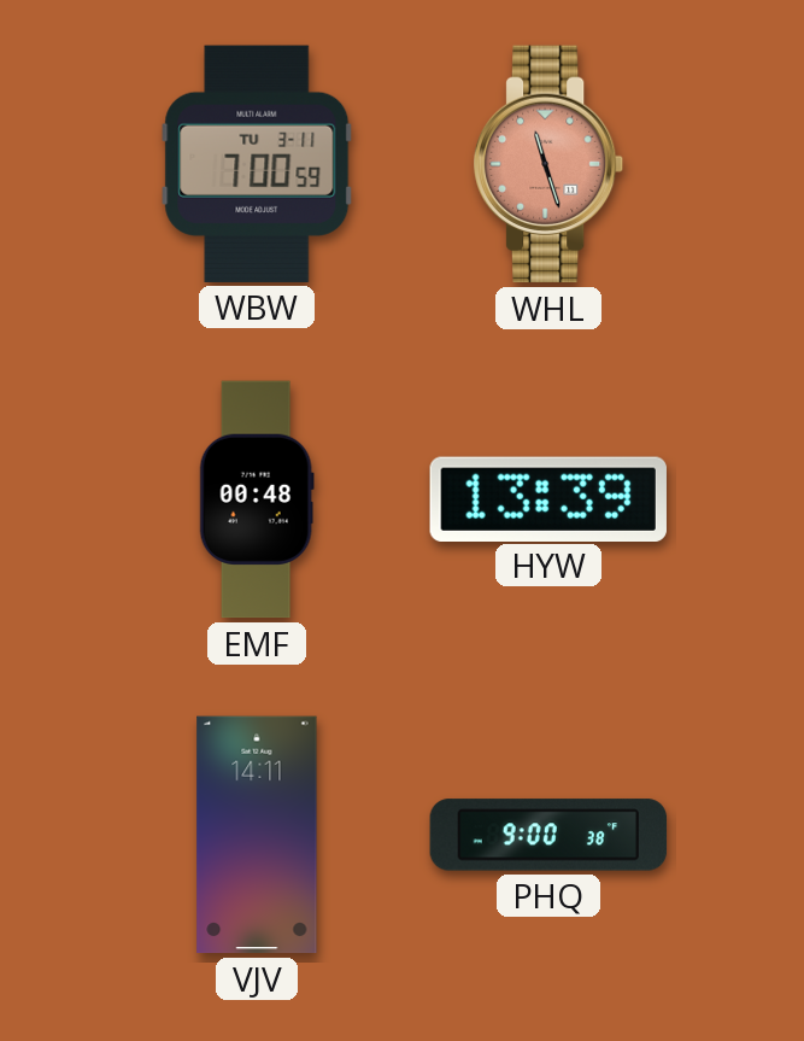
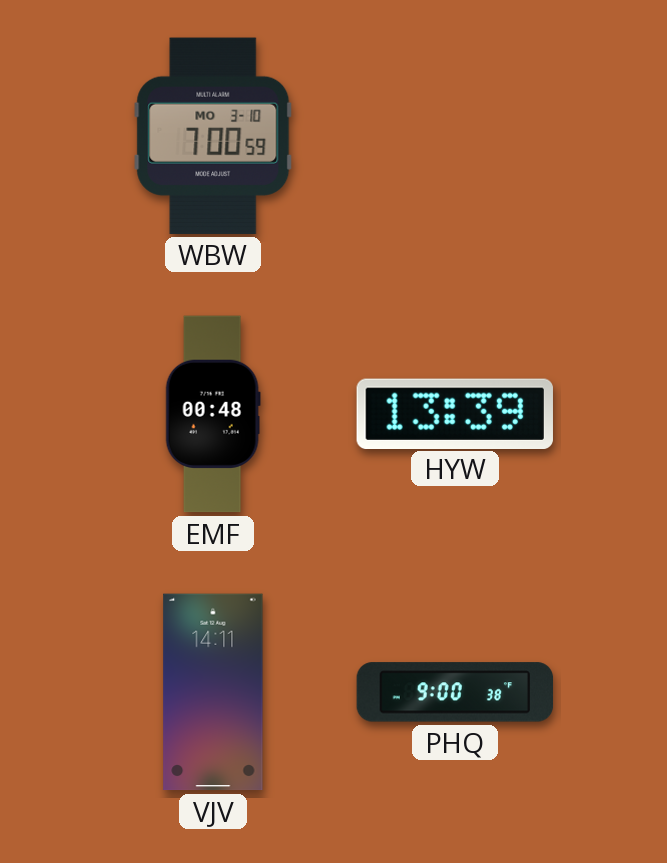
WBW date: TU 3-11 -> MO 3-10
WHL: 11:27 -> none
